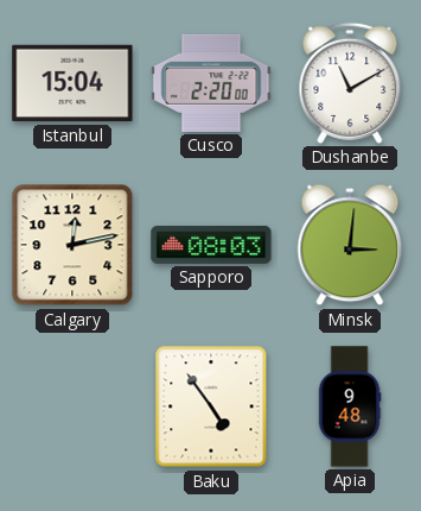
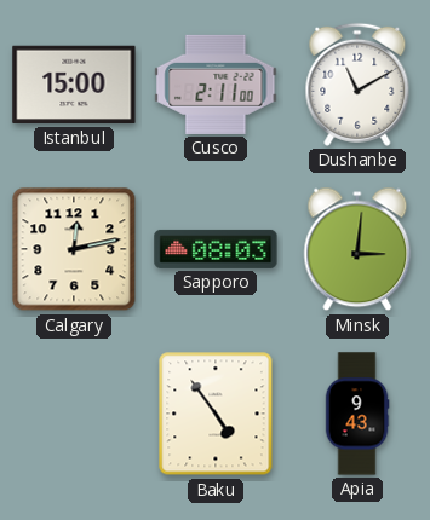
Istanbul: 15:04 -> 15:00
Cusco: 2:20 -> 2:11
Apia: 9:48 -> 9:43
